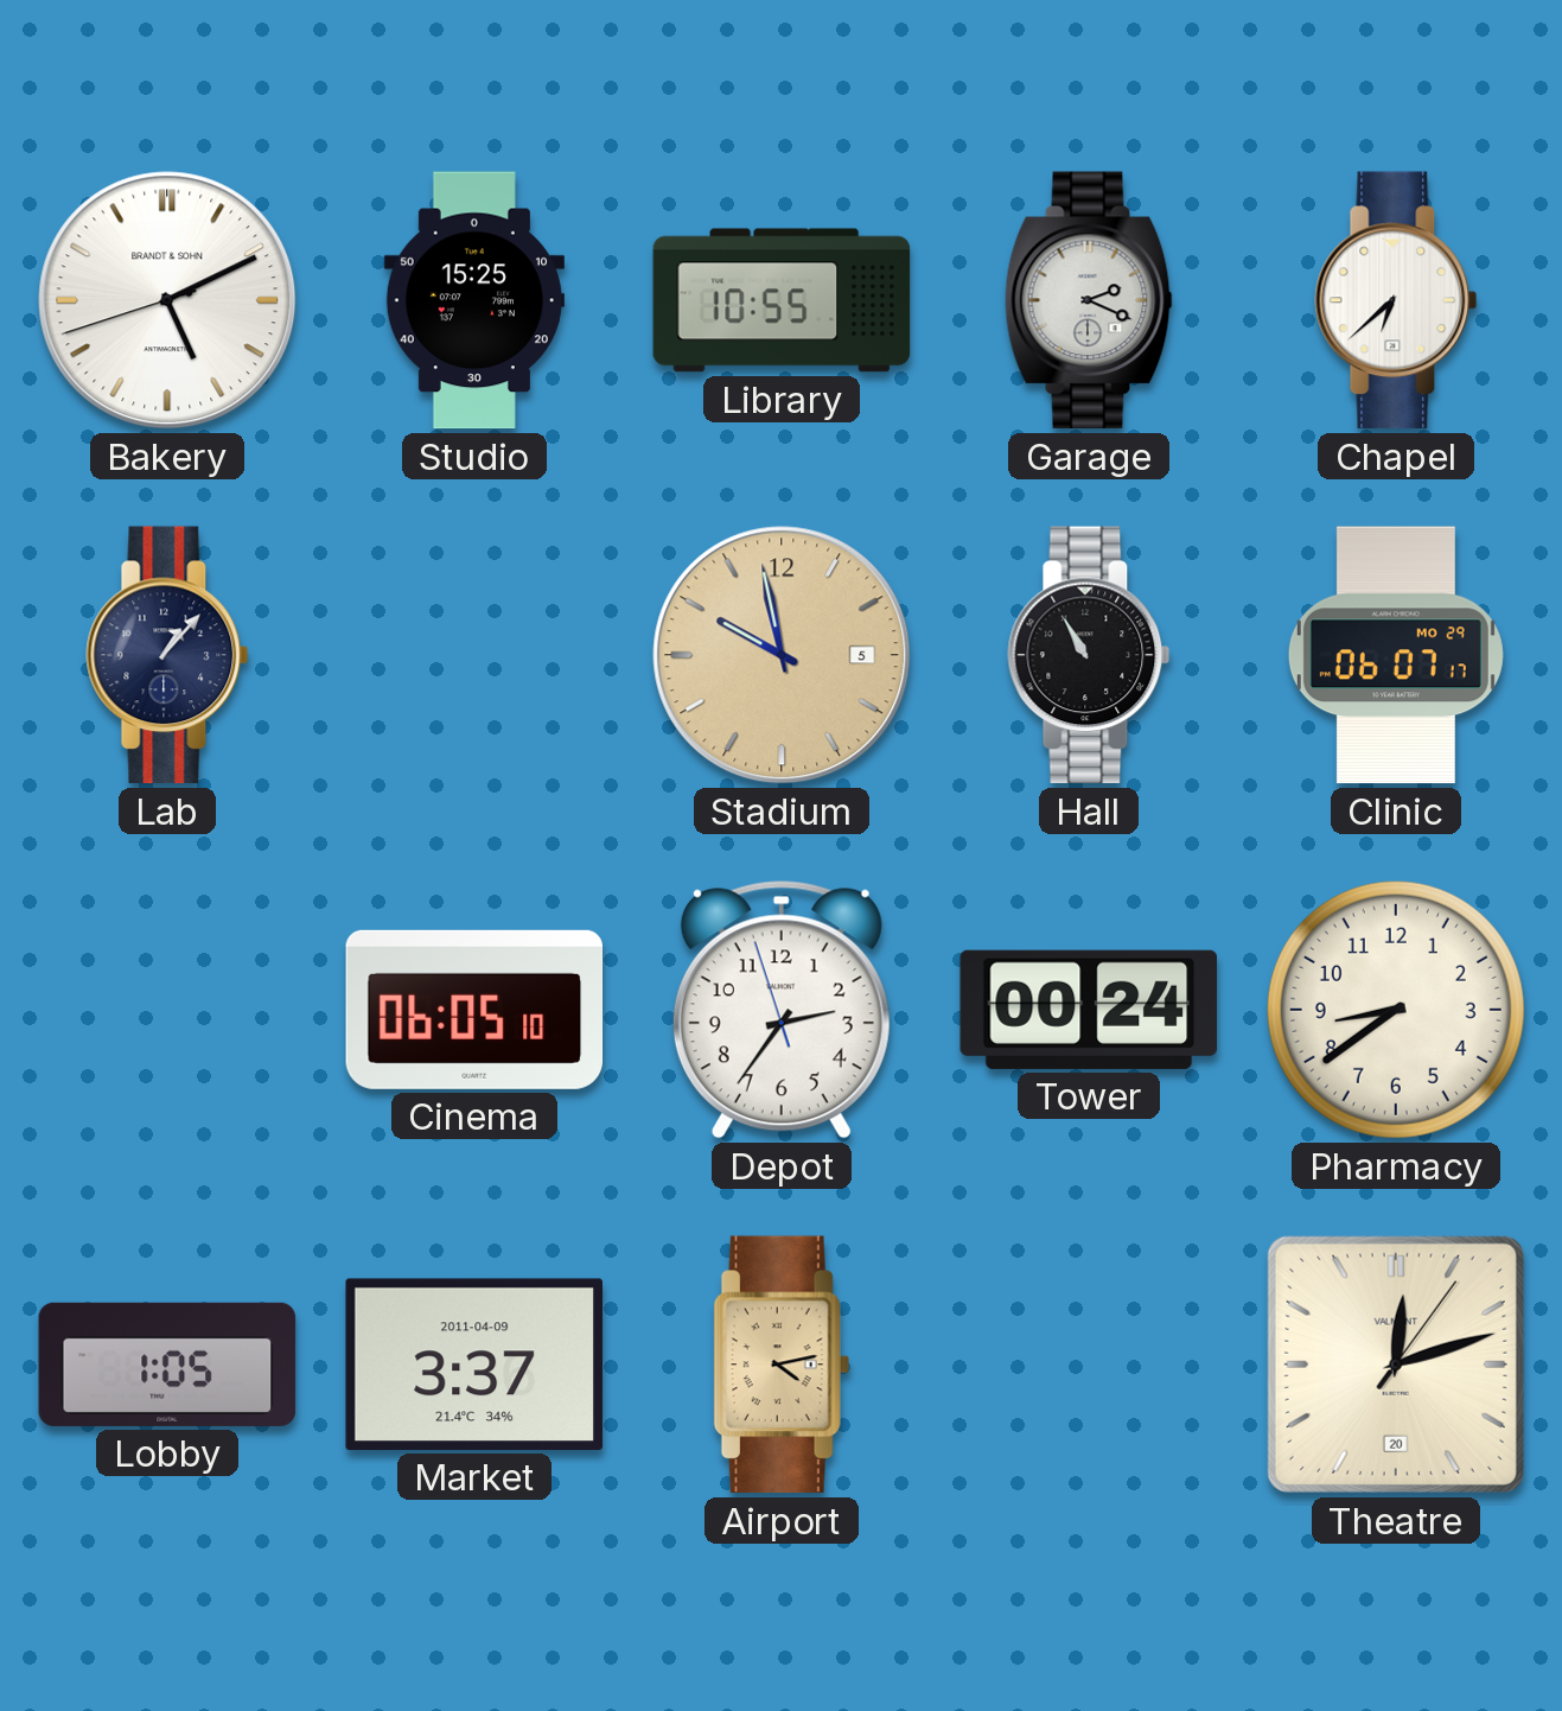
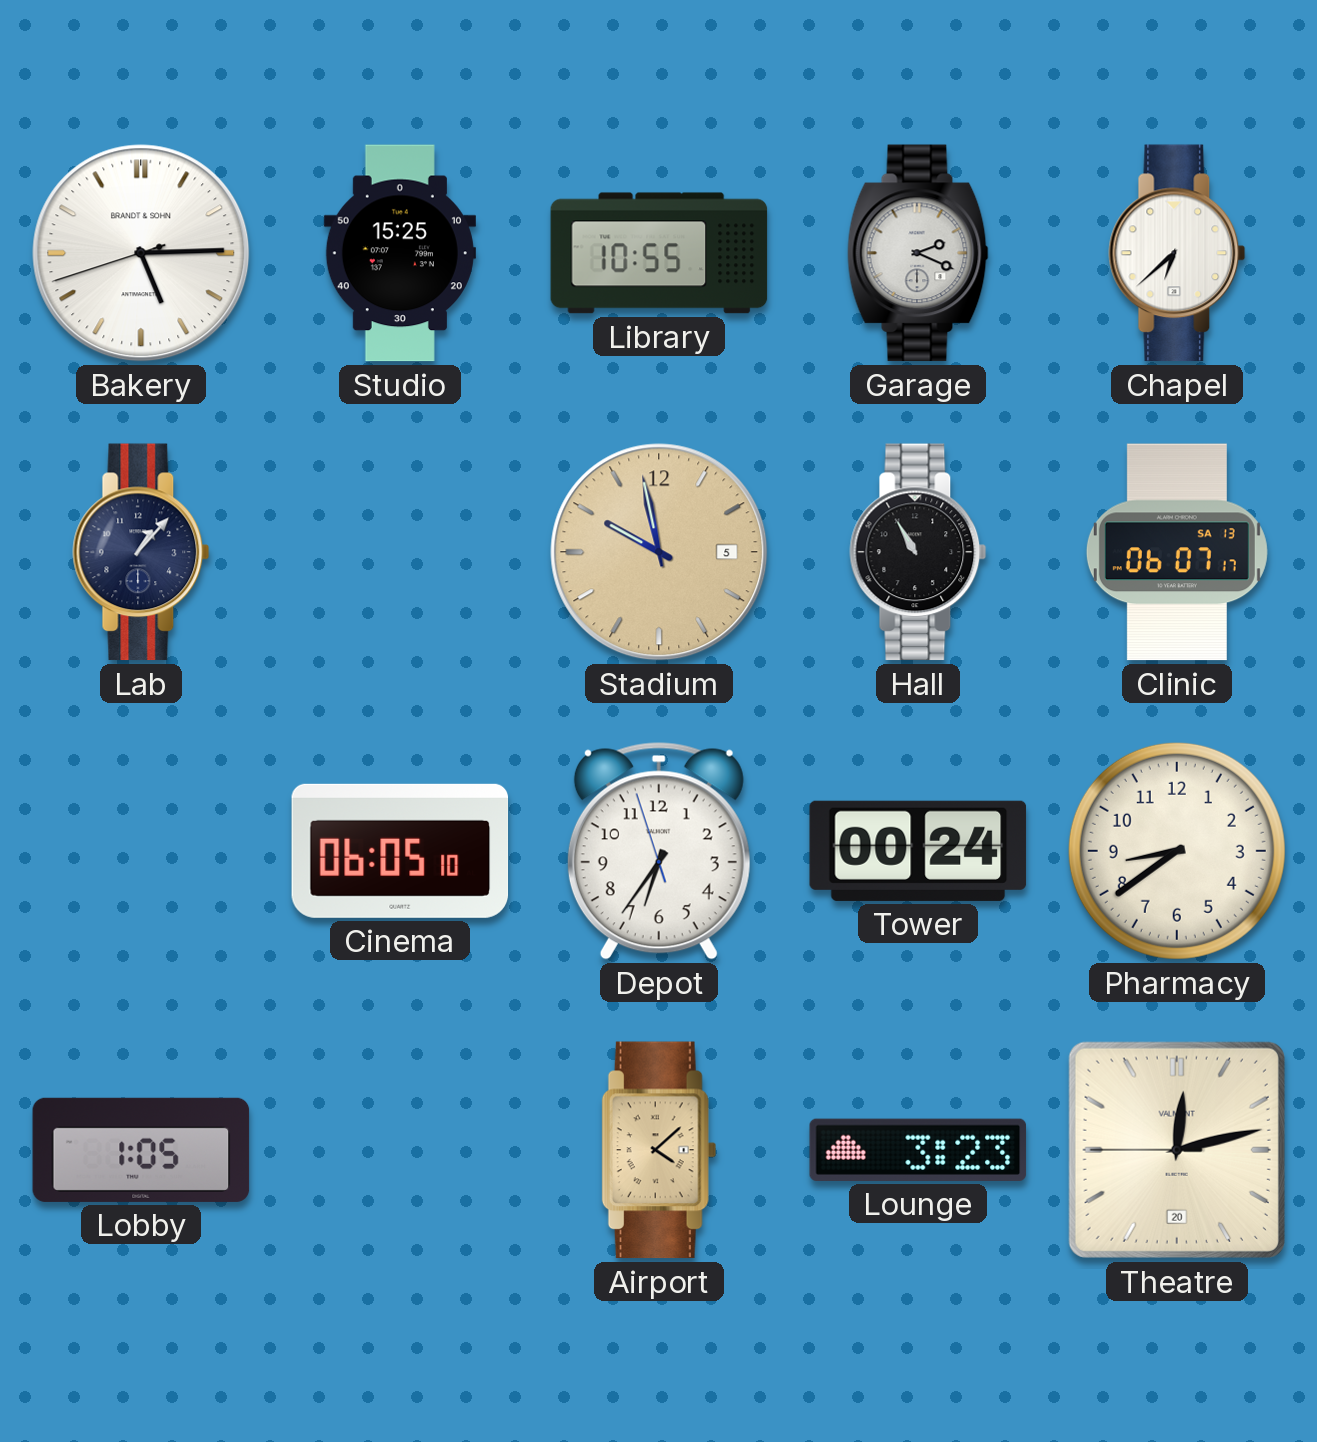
Bakery: 5:10 -> 5:14
Clinic date: MO 29 -> SA 13
Depot: 2:35 -> 6:35
Market: 3:37 -> none
Airport: 4:13 -> 4:08
Lounge: none -> 3:23
Theatre: 12:12:06 -> 12:12:45
